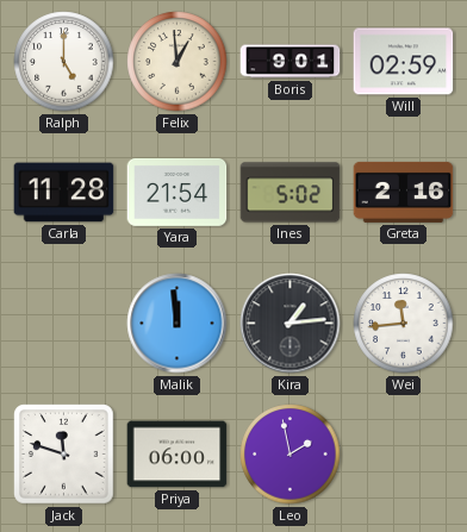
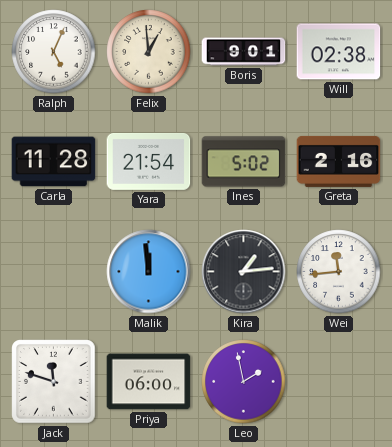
Ralph: 5:00 -> 5:04
Will: 02:59 -> 02:38
